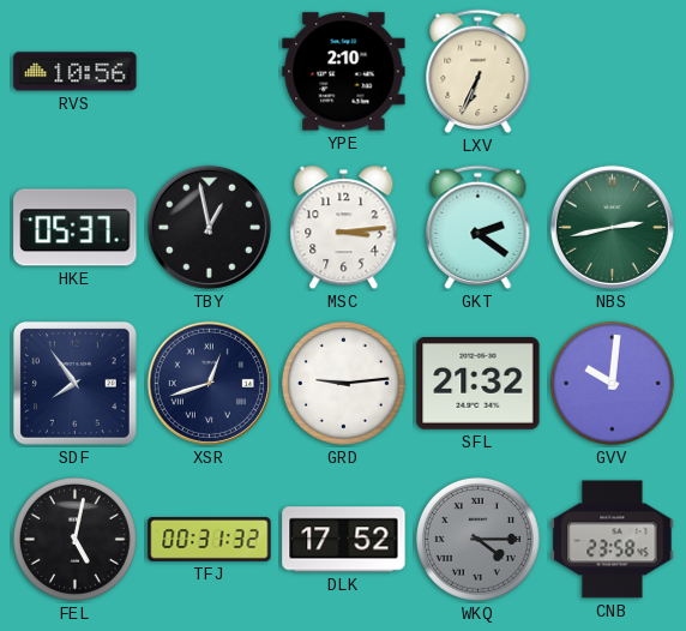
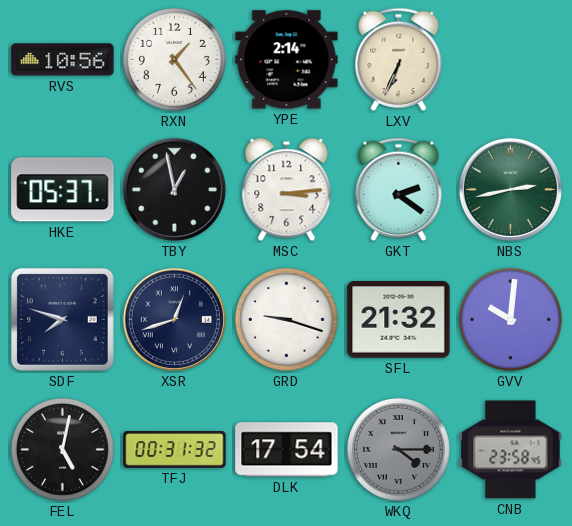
RXN: none -> 1:24
YPE: 2:10 -> 2:14
SDF: 7:54 -> 7:48
GRD: 9:14 -> 9:18
DLK: 17:52 -> 17:54
